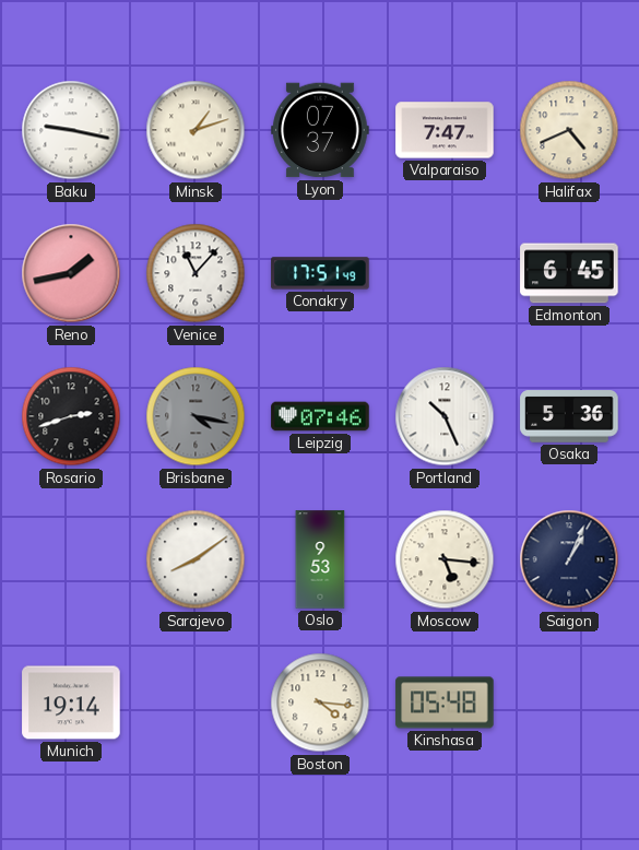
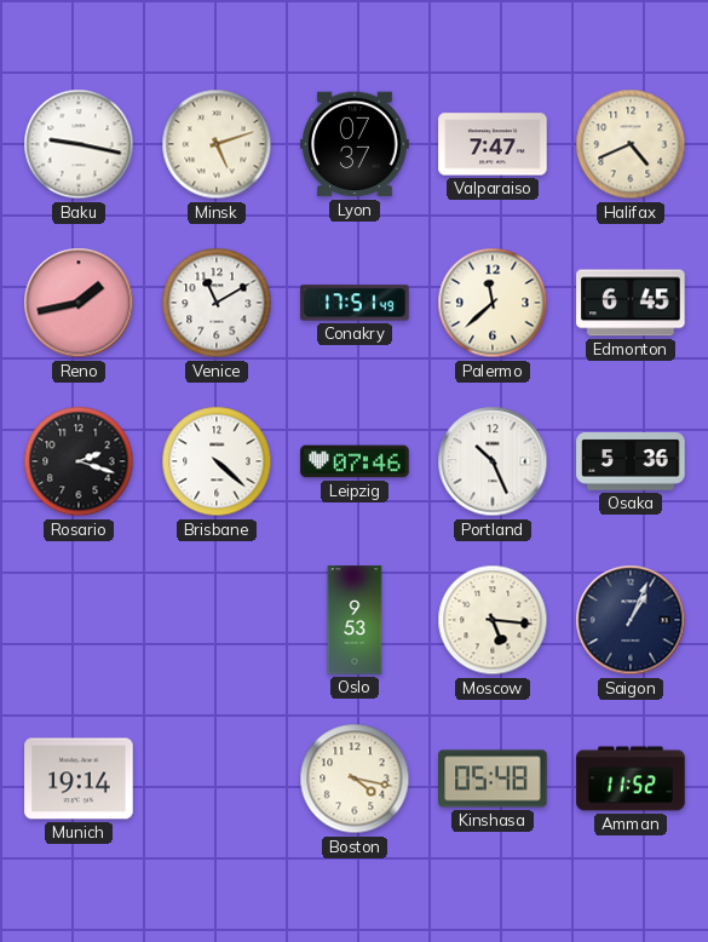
Minsk: 1:12 -> 5:12
Venice: 11:07 -> 11:10
Palermo: none -> 11:38
Rosario: 2:42 -> 2:18
Brisbane: 4:17 -> 4:22
Brisbane dial: grey -> white
Sarajevo: 8:09 -> none
Boston: 4:16 -> 4:17
Amman: none -> 11:52
